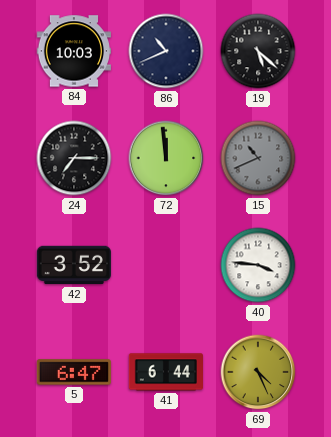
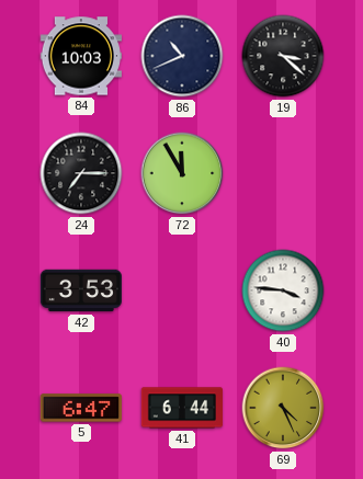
19: 5:22 -> 3:22
72: 11:59 -> 11:55
15: 10:41 -> none
42: 3:52 -> 3:53
